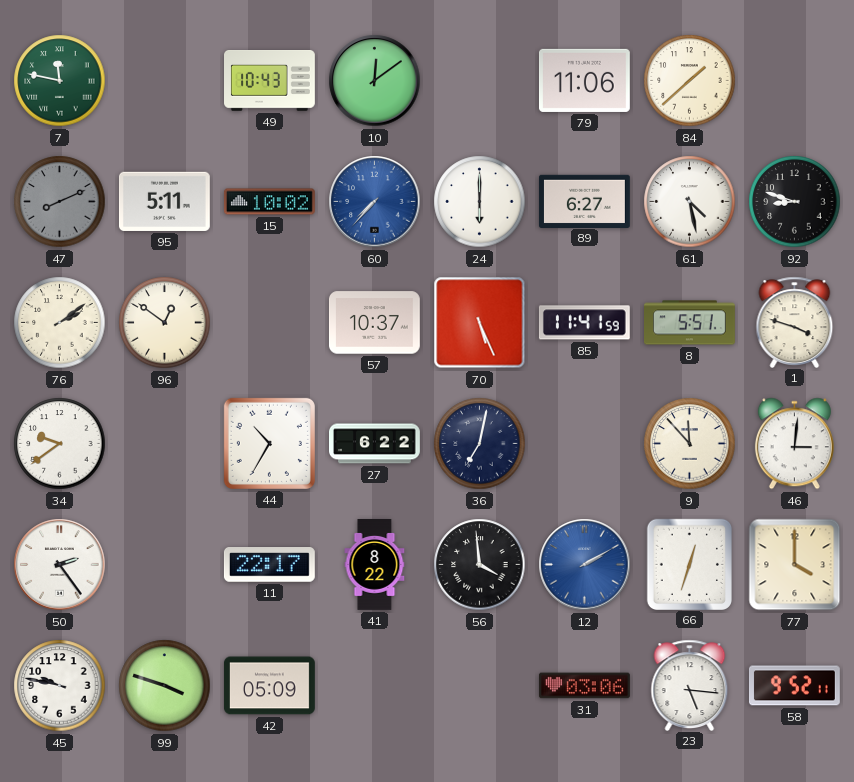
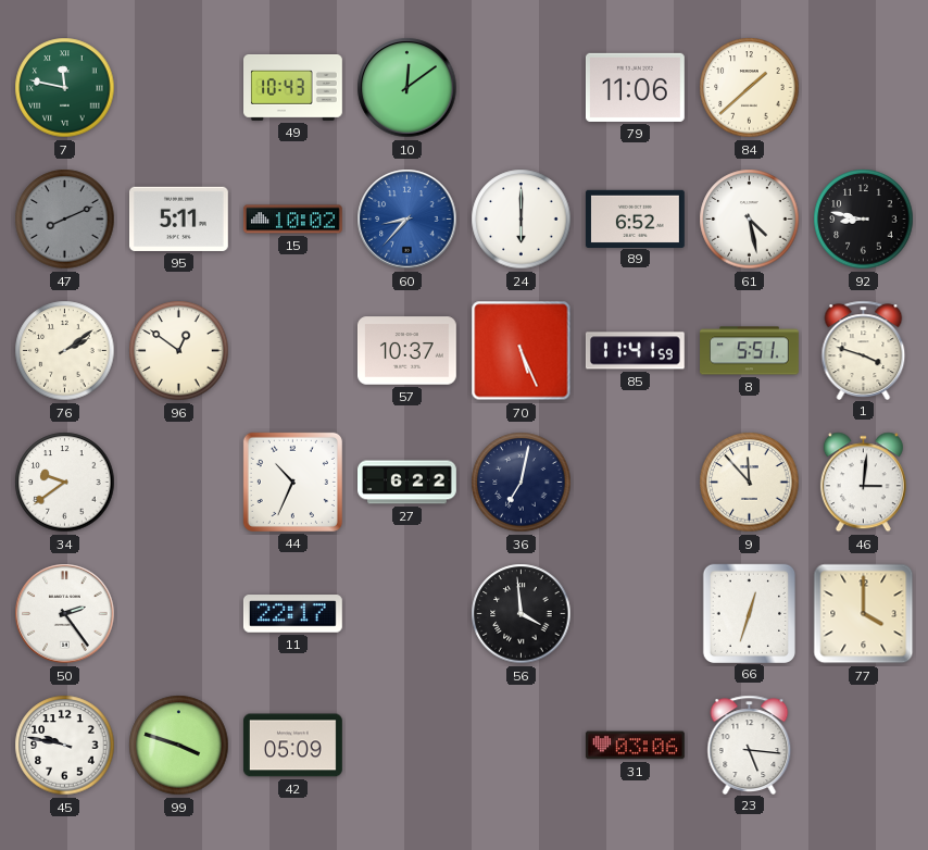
60: 7:37 -> 8:37
89: 6:27 -> 6:52
92: 8:48 -> 8:47
44: 10:35 -> 10:34
41: 8:22 -> none
12: 2:10 -> none
58: 9:52 -> none
